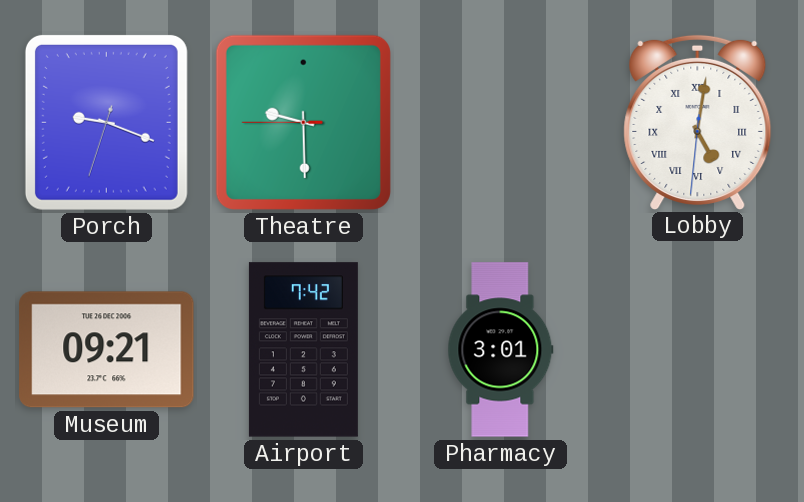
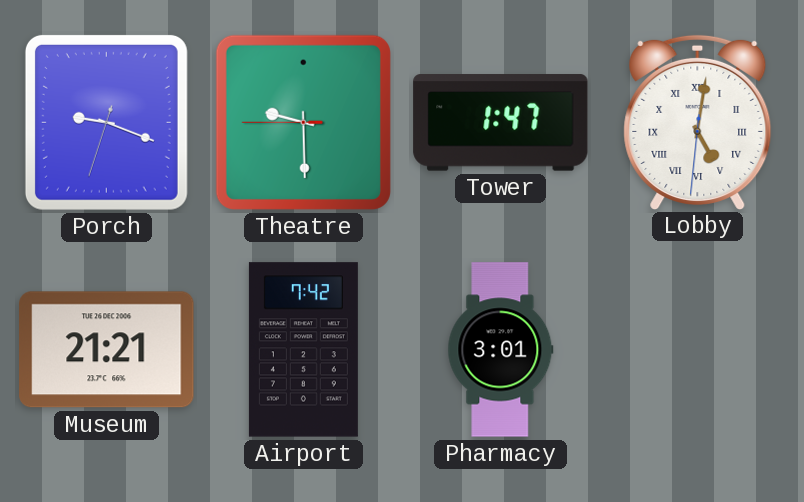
Tower: none -> 1:47
Museum: 09:21 -> 21:21
